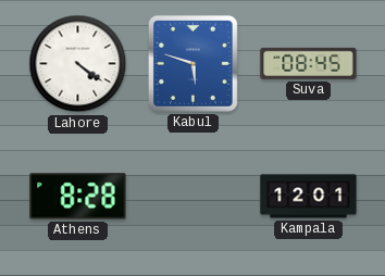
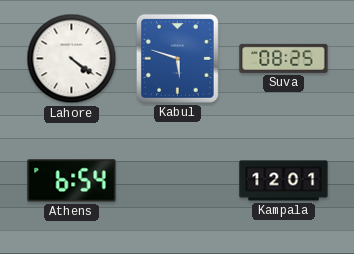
Suva: 08:45 -> 08:25
Athens: 8:28 -> 6:54
